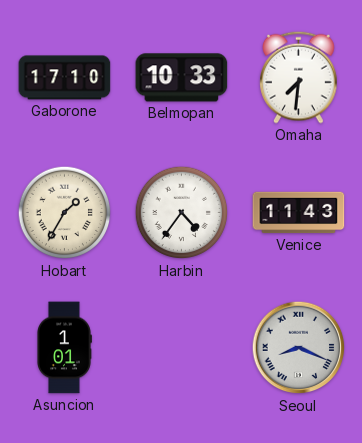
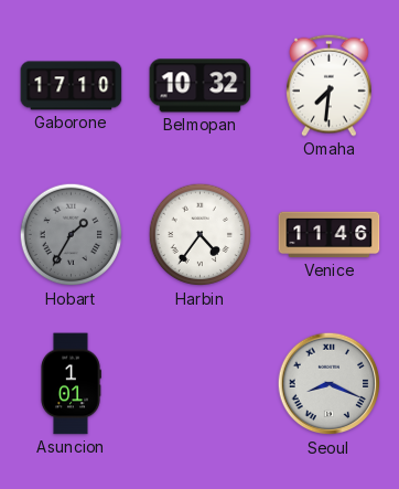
Belmopan: 10:33 -> 10:32
Hobart dial: cream -> grey
Venice: 11:43 -> 11:46
